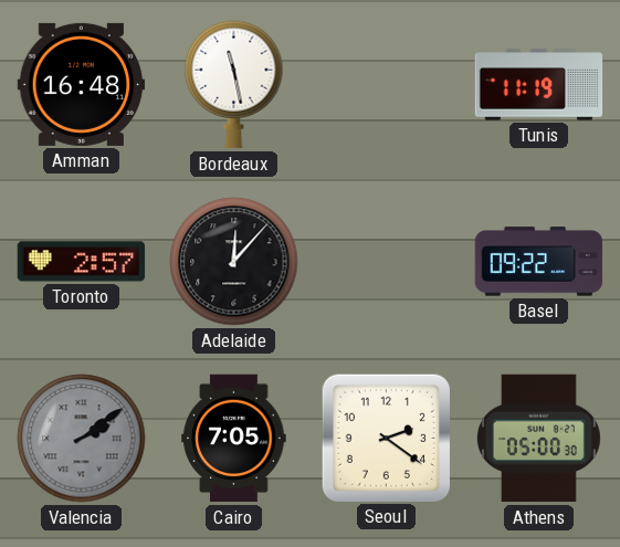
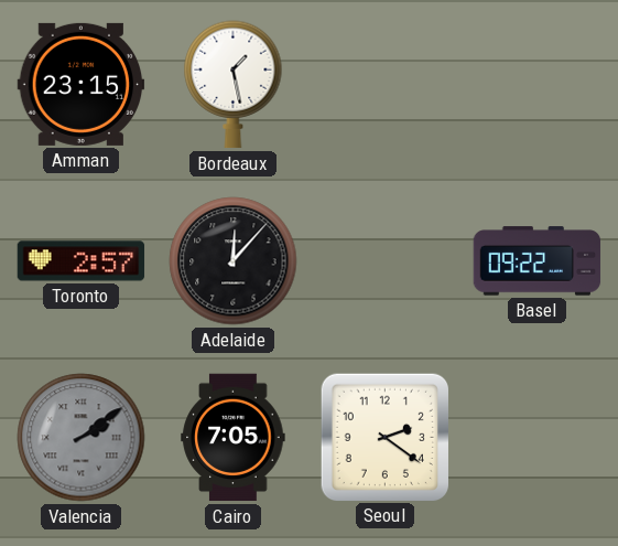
Amman: 16:48 -> 23:15
Bordeaux: 11:28 -> 1:28
Tunis: 11:19 -> none
Athens: 05:00 -> none
